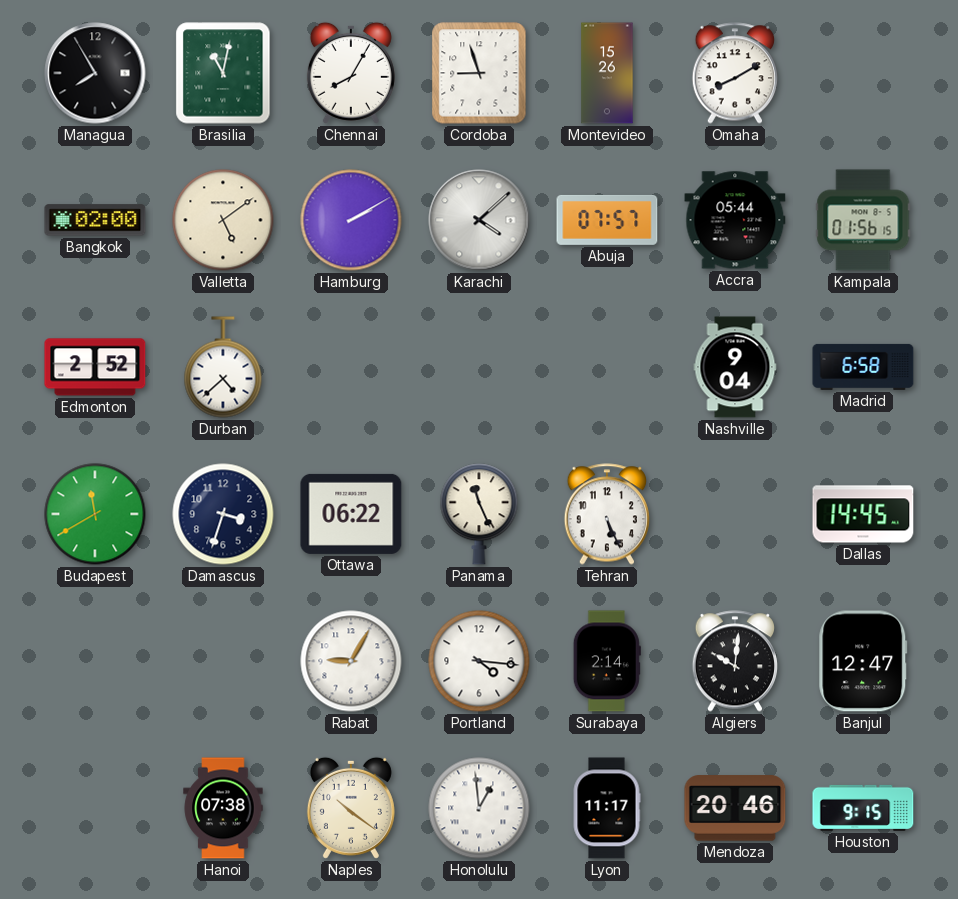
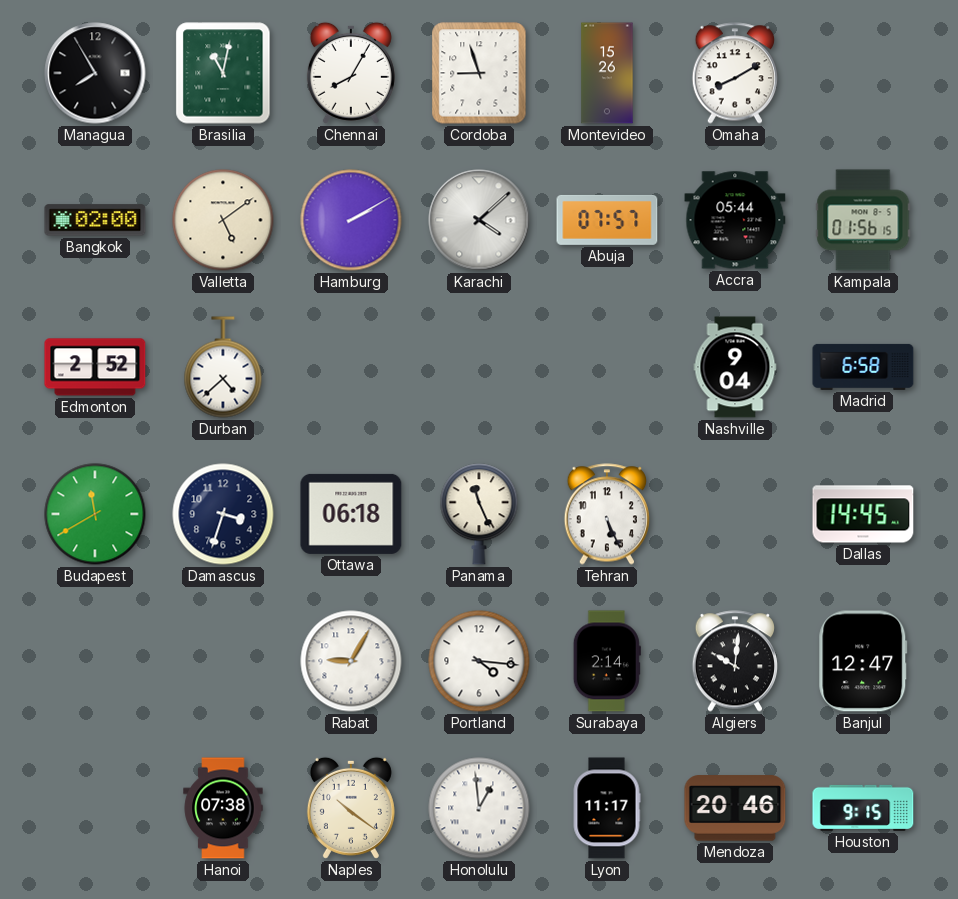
Ottawa: 06:22 -> 06:18
